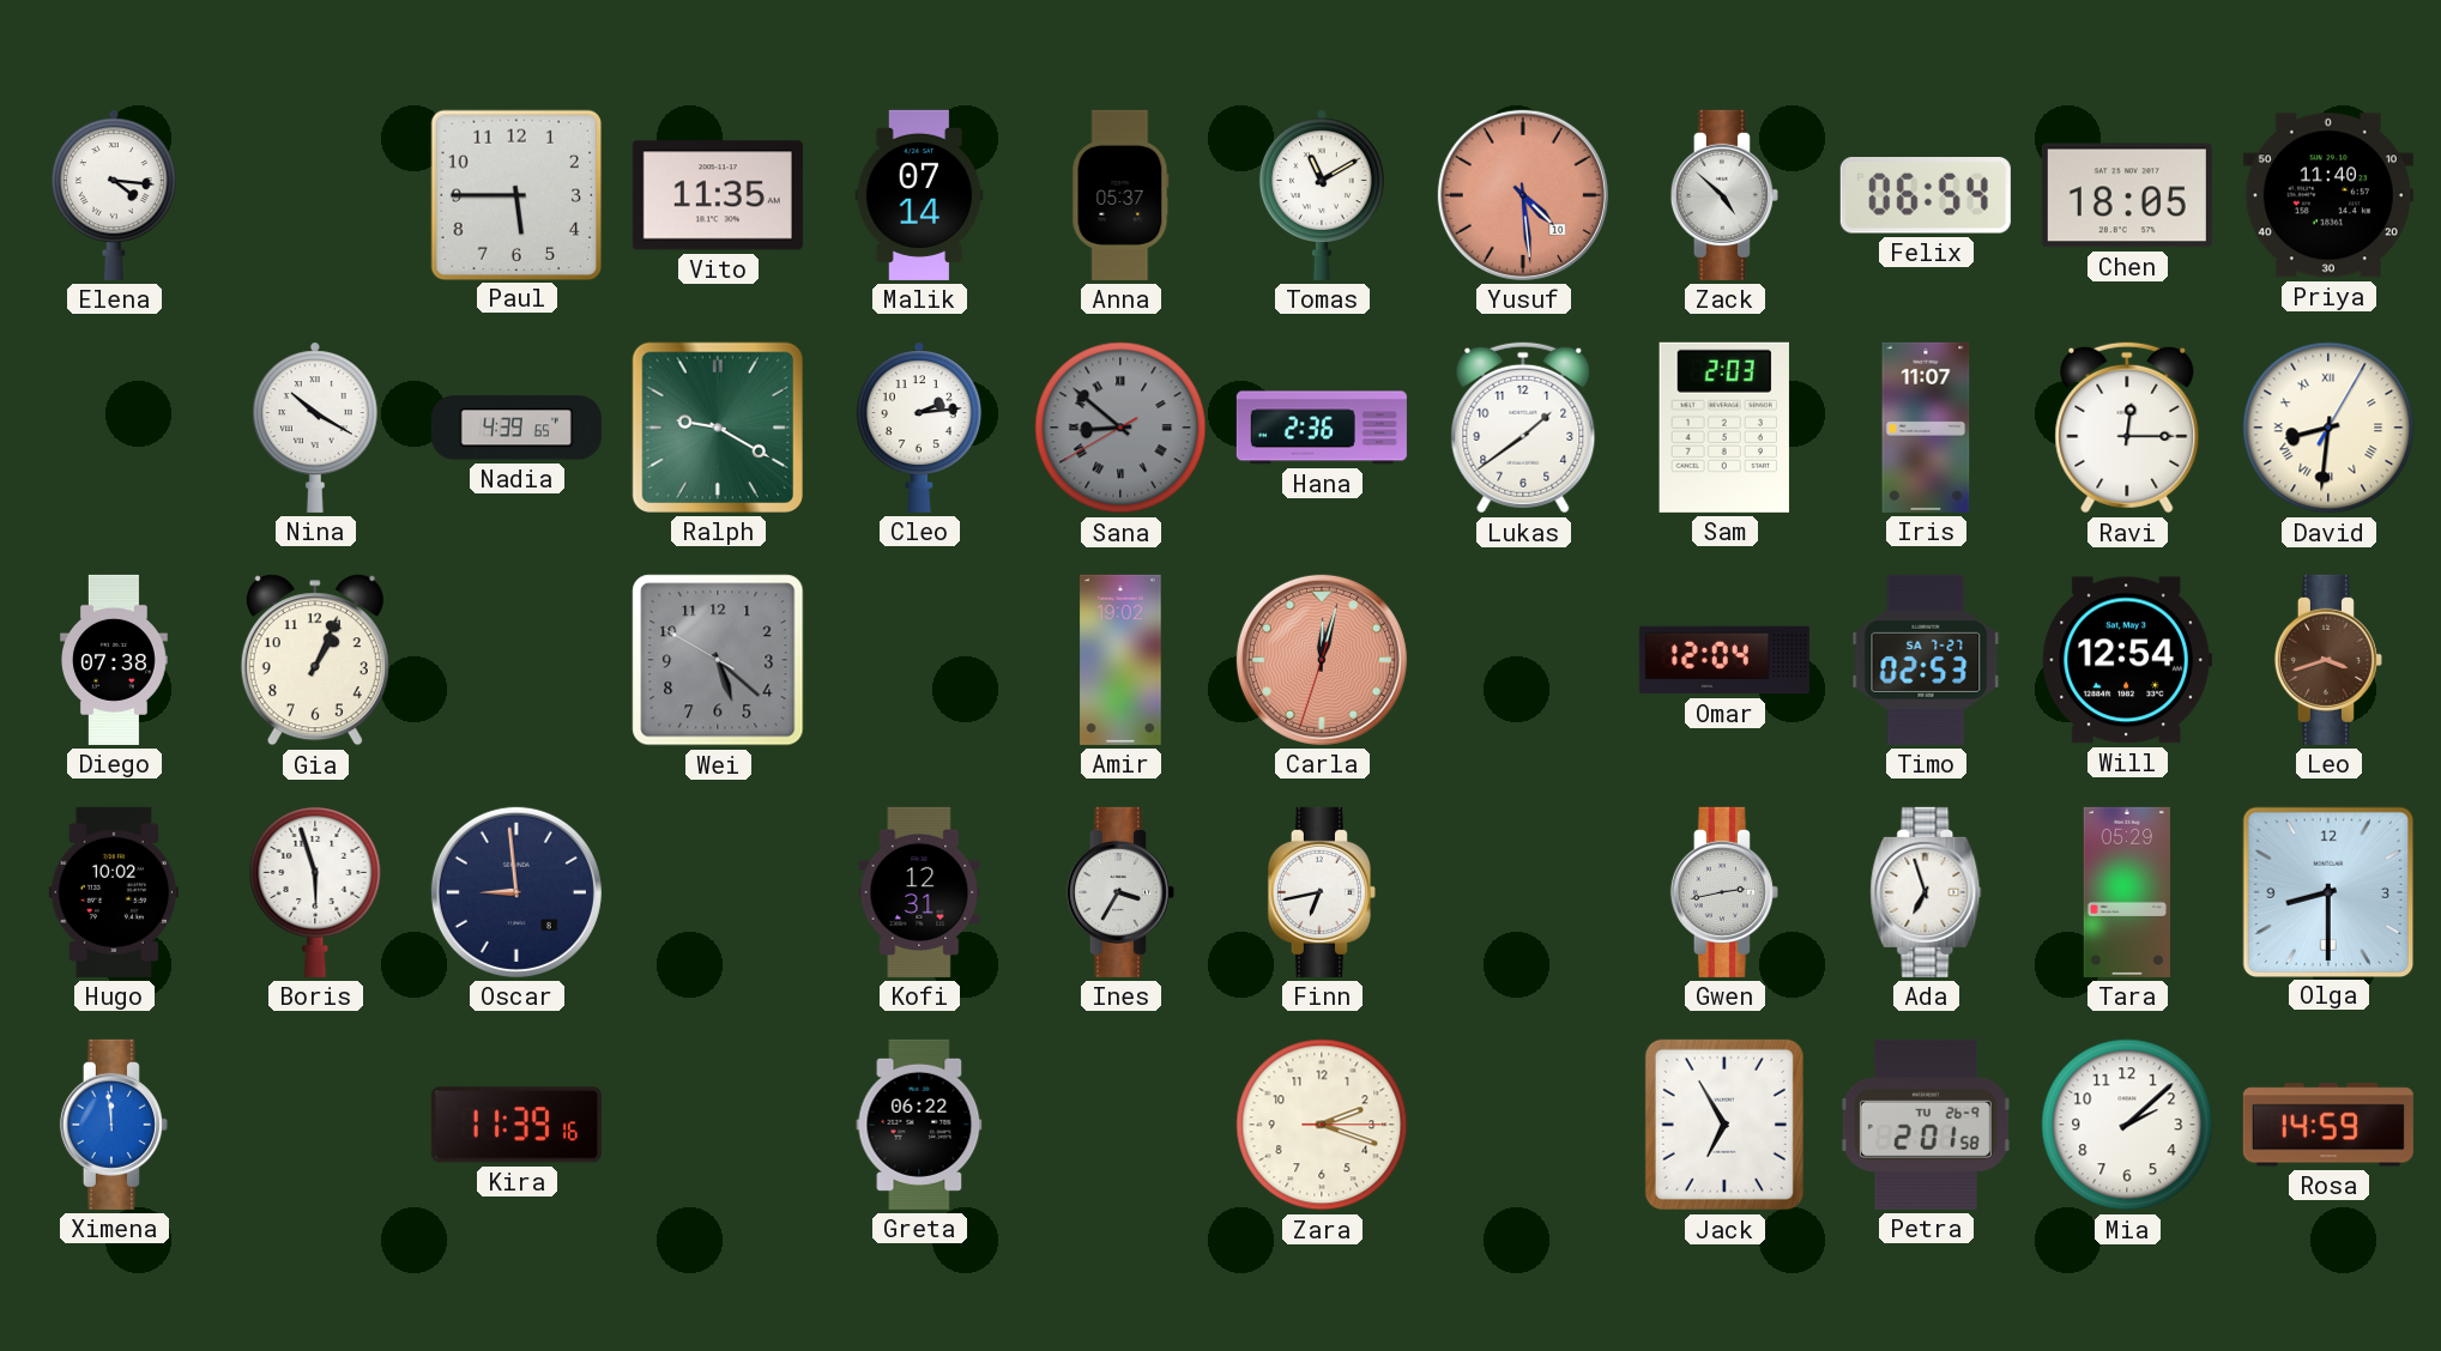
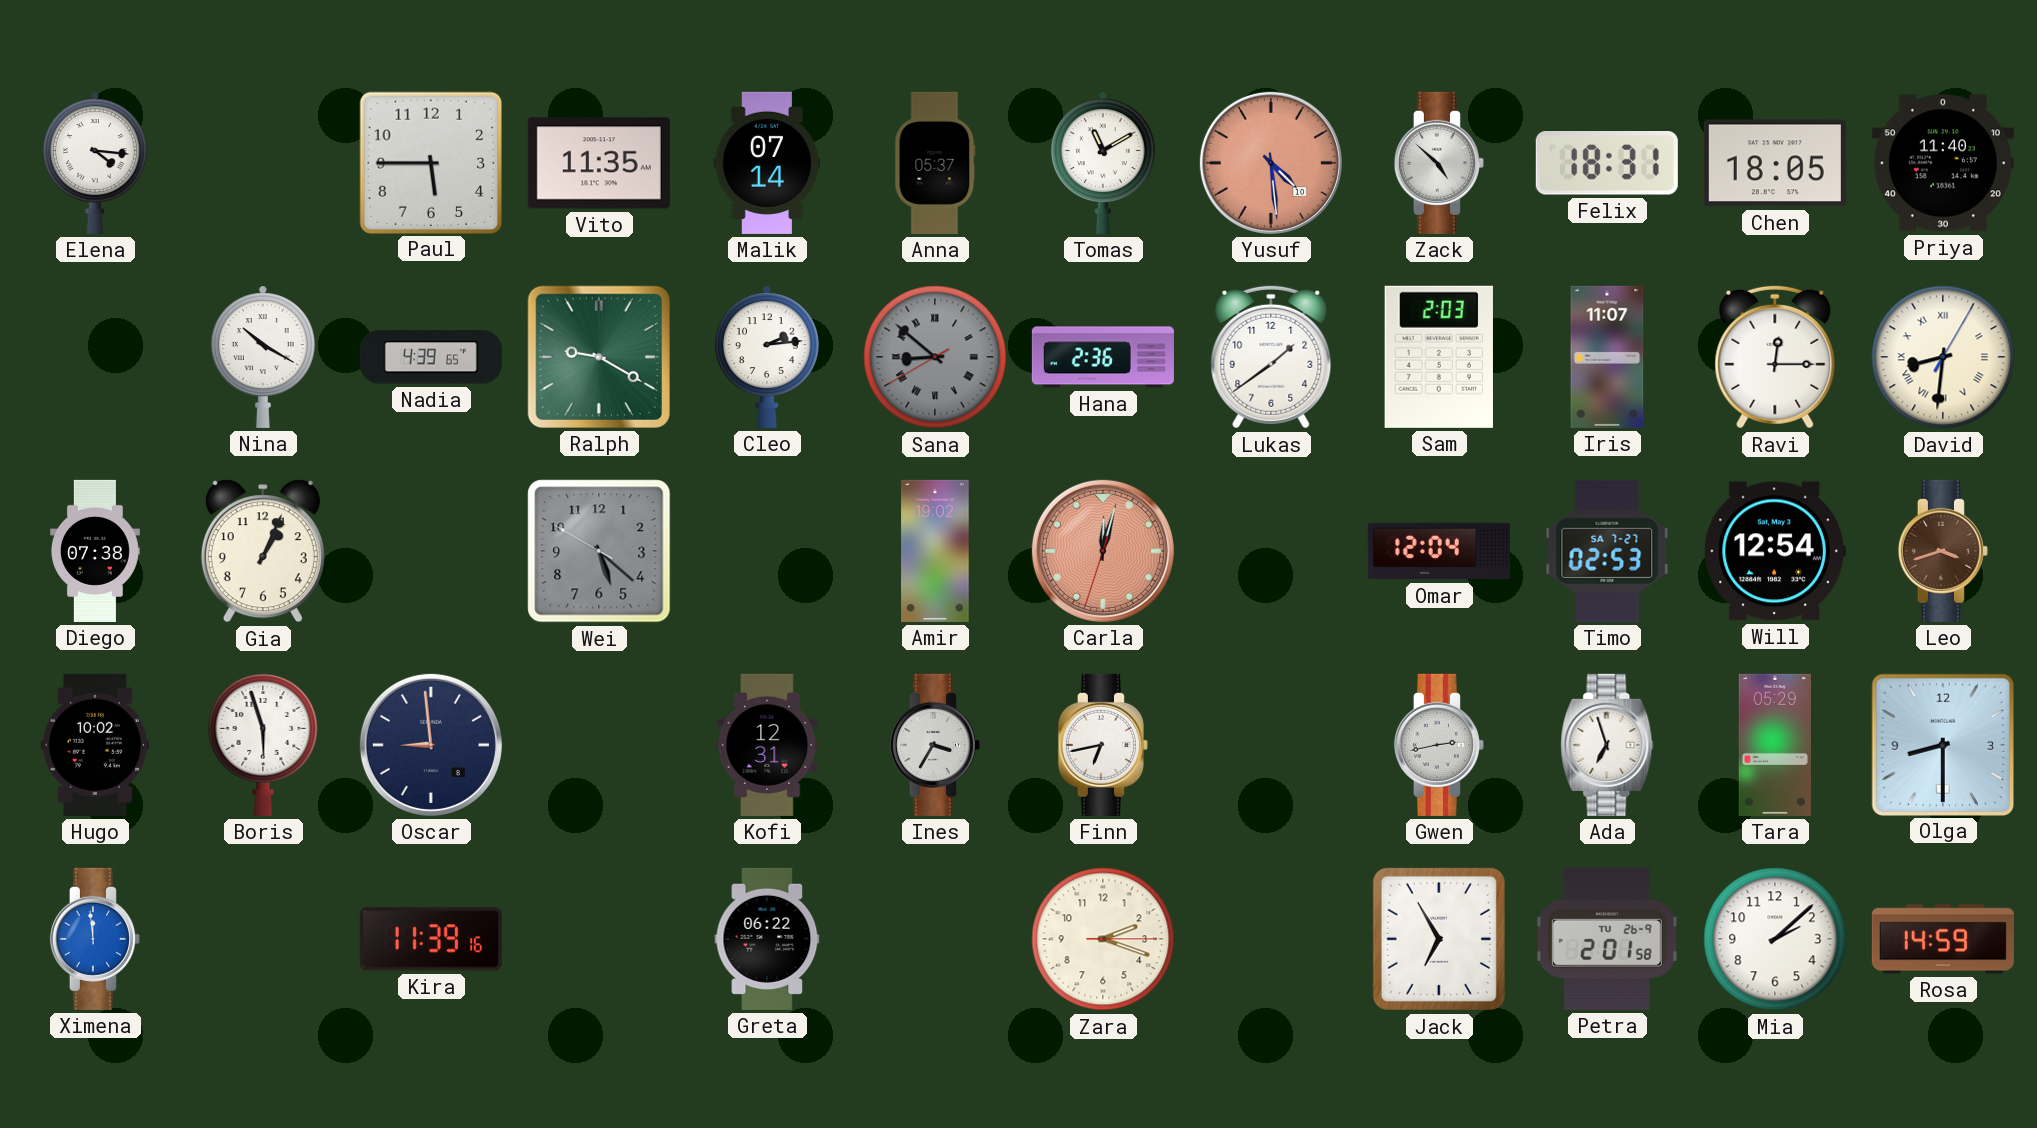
Felix: 06:54 -> 18:31
